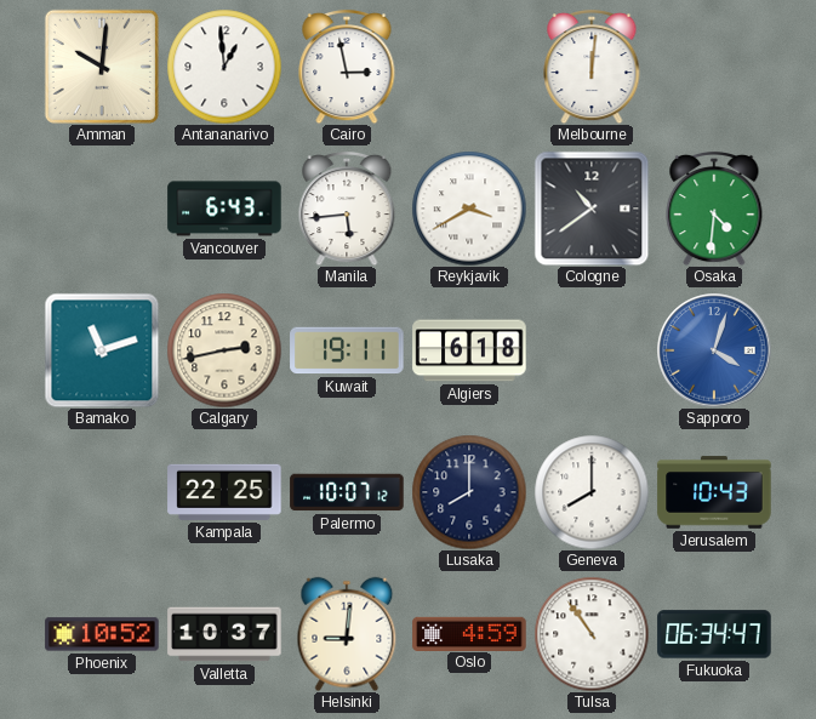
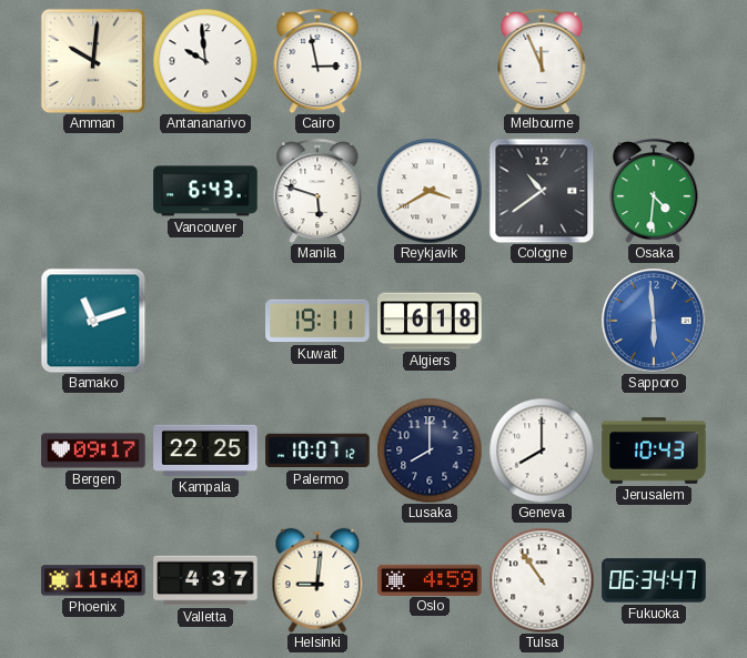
Antananarivo: 12:59 -> 9:59
Melbourne: 12:01 -> 11:56
Manila: 5:44 -> 5:48
Calgary: 2:43 -> none
Sapporo: 4:03 -> 5:59
Bergen: none -> 09:17
Phoenix: 10:52 -> 11:40
Valletta: 10:37 -> 4:37
